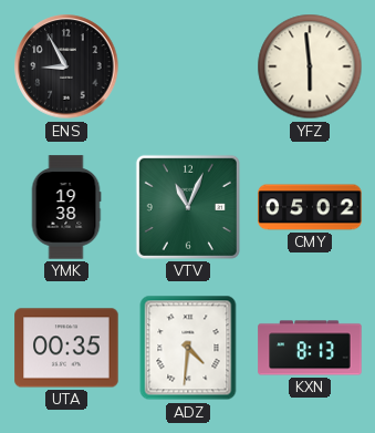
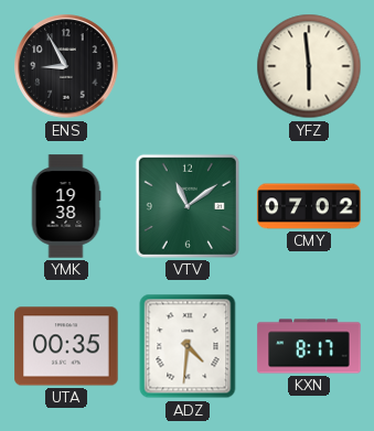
VTV: 11:04 -> 11:09
CMY: 05:02 -> 07:02
KXN: 8:13 -> 8:17
